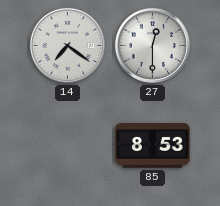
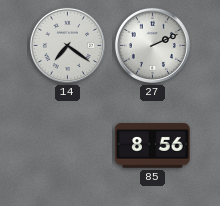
27: 12:30 -> 2:11
85: 8:53 -> 8:56
